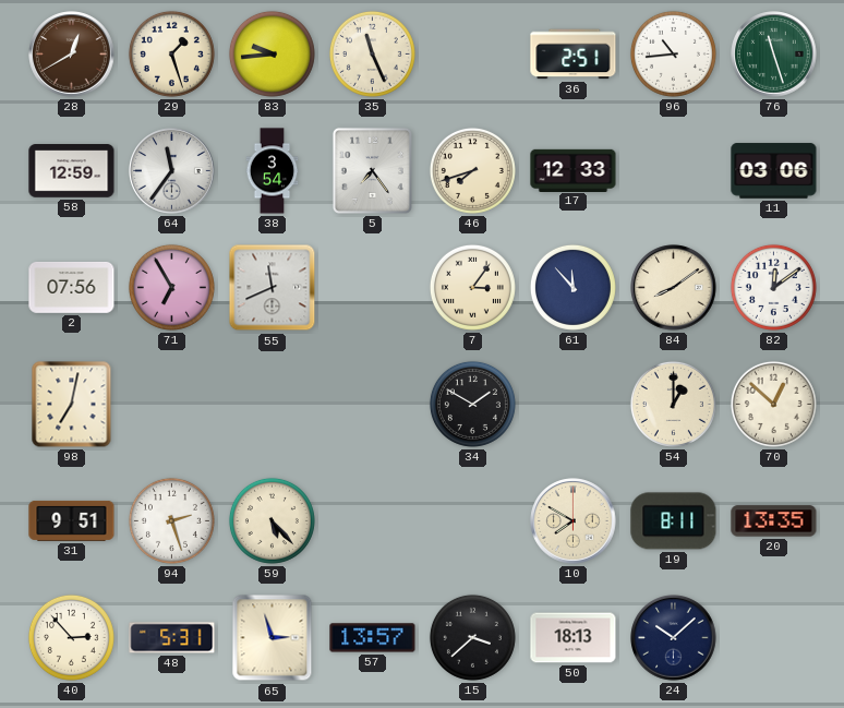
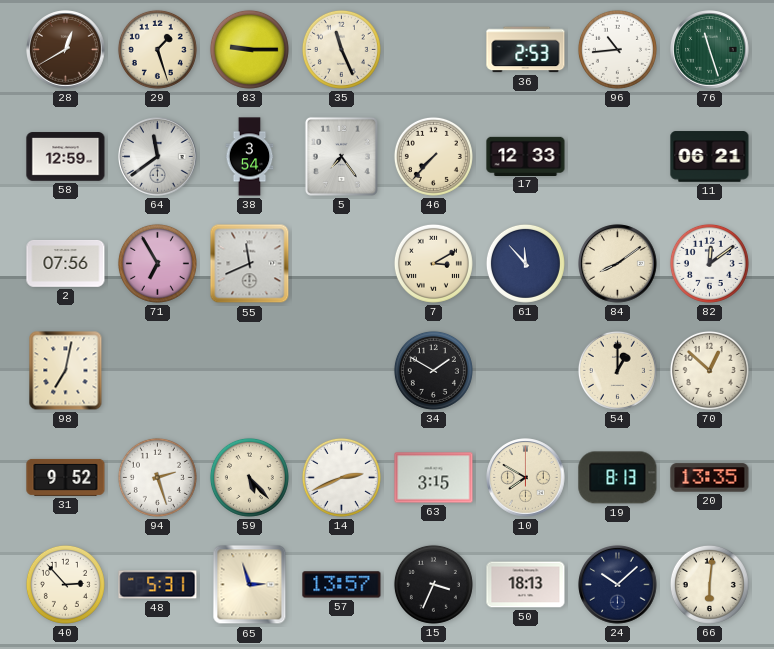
83: 9:44 -> 9:15
36: 2:51 -> 2:53
64: 11:36 -> 11:39
46: 7:42 -> 7:37
11: 03:06 -> 06:21
7: 3:06 -> 3:10
31: 9:51 -> 9:52
14: none -> 2:41
63: none -> 3:15
19: 8:11 -> 8:13
15: 3:38 -> 3:34
66: none -> 6:01
